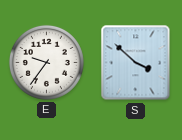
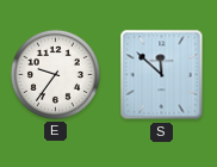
S: 3:52 -> 11:52
